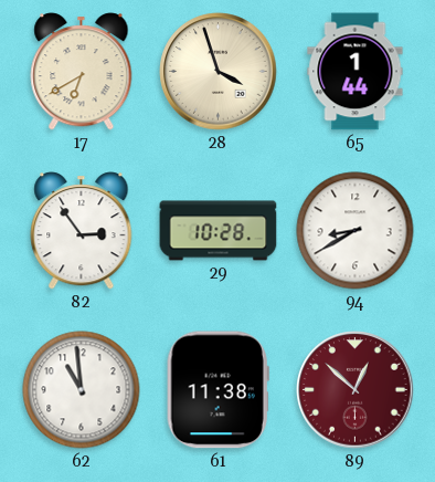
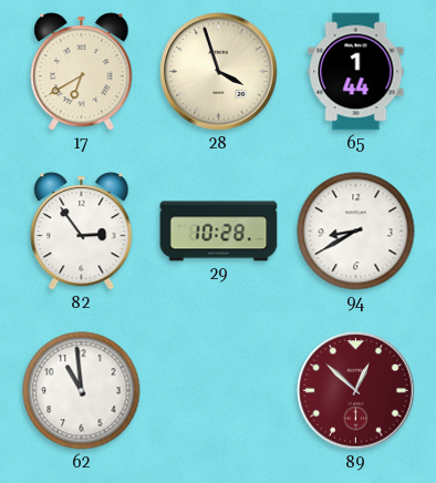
61: 11:38 -> none
